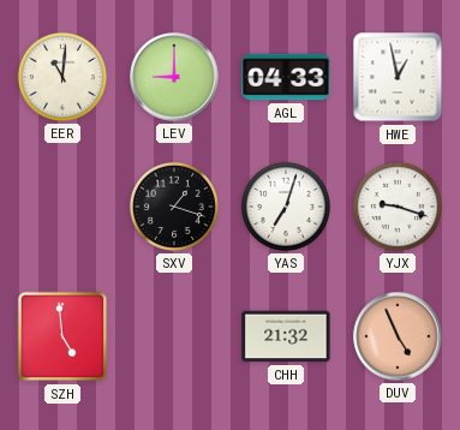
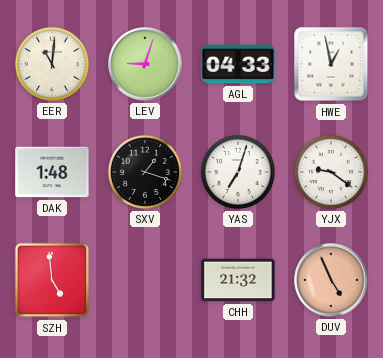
LEV: 9:00 -> 9:03
DAK: none -> 1:48
YJX: 9:18 -> 9:21
